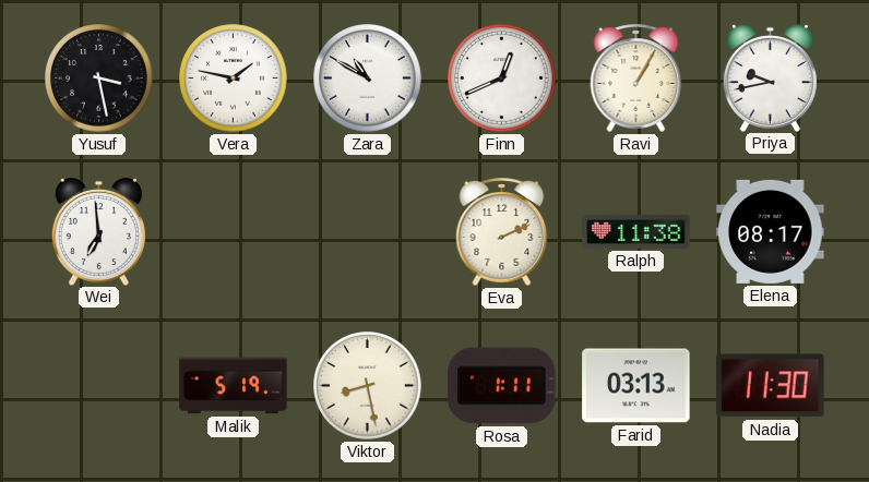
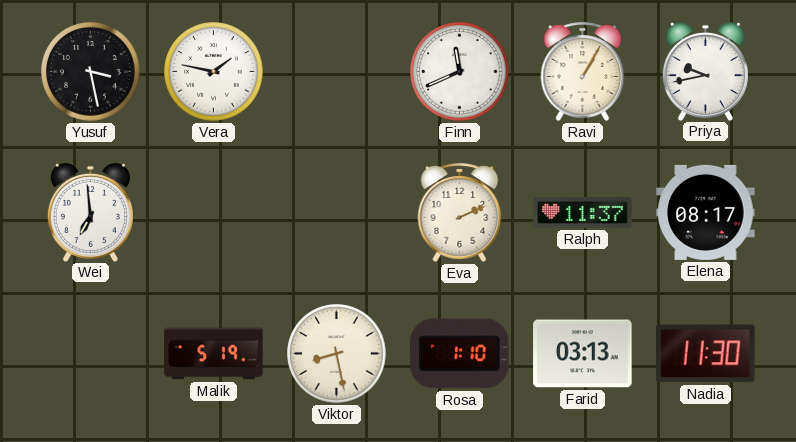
Zara: 10:50 -> none
Finn: 12:41 -> 11:41
Ralph: 11:38 -> 11:37
Rosa: 1:11 -> 1:10
